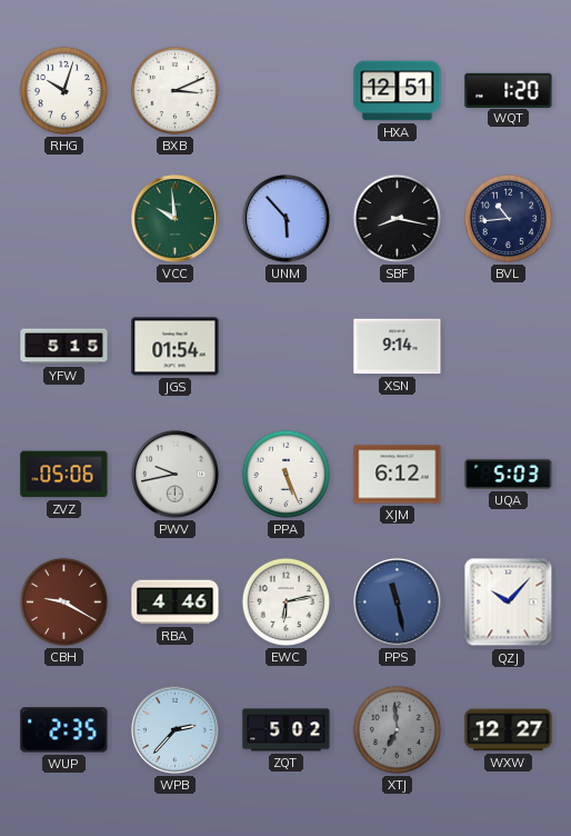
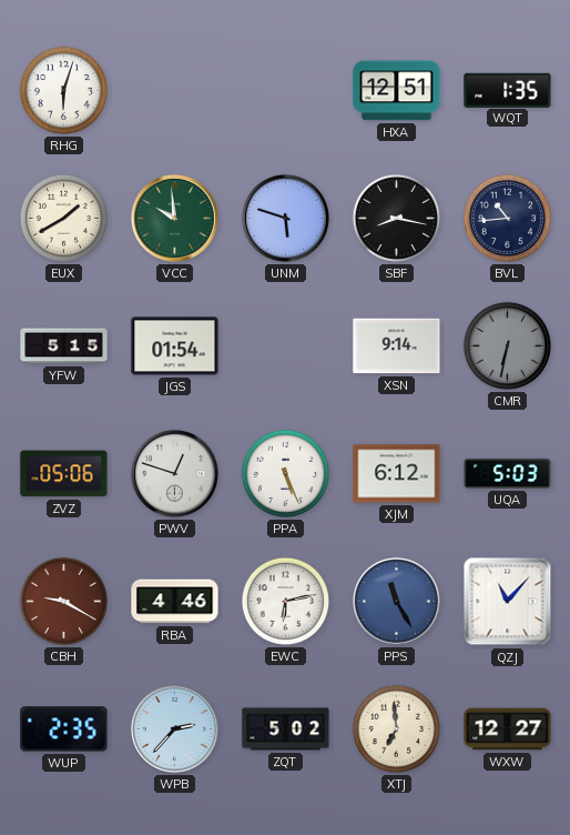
RHG: 10:03 -> 6:03
BXB: 3:11 -> none
WQT: 1:20 -> 1:35
EUX: none -> 1:40
UNM: 5:53 -> 5:48
CMR: none -> 6:32
PWV: 9:43 -> 12:48
PPS: 11:28 -> 11:25
QZJ: 10:07 -> 11:07
XTJ dial: grey -> cream
